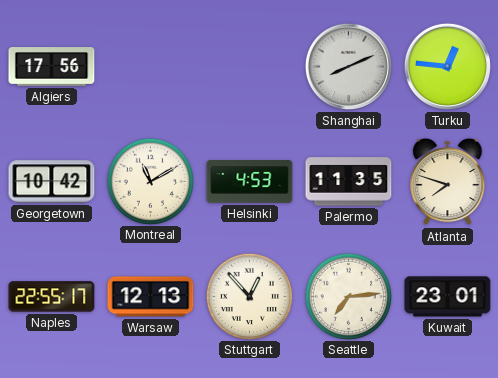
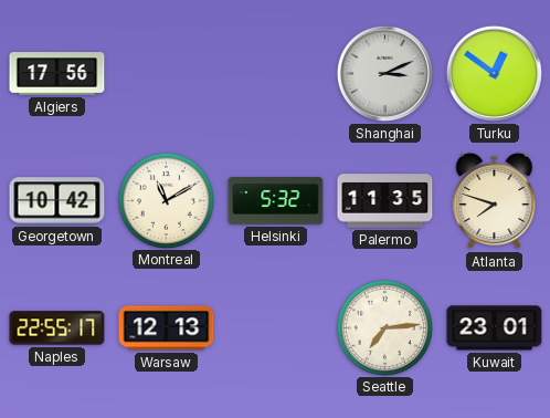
Shanghai: 8:11 -> 3:11
Turku: 12:46 -> 12:51
Helsinki: 4:53 -> 5:32
Stuttgart: 12:53 -> none
